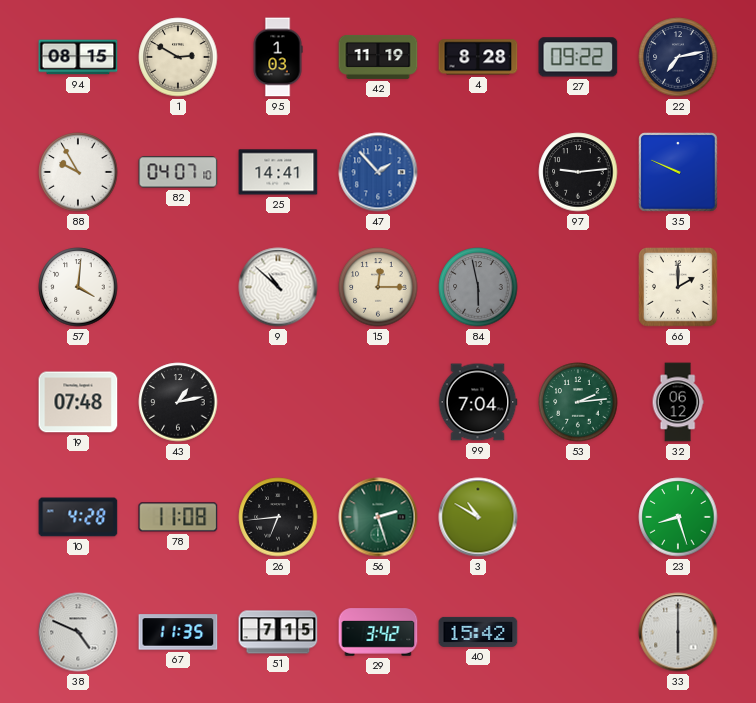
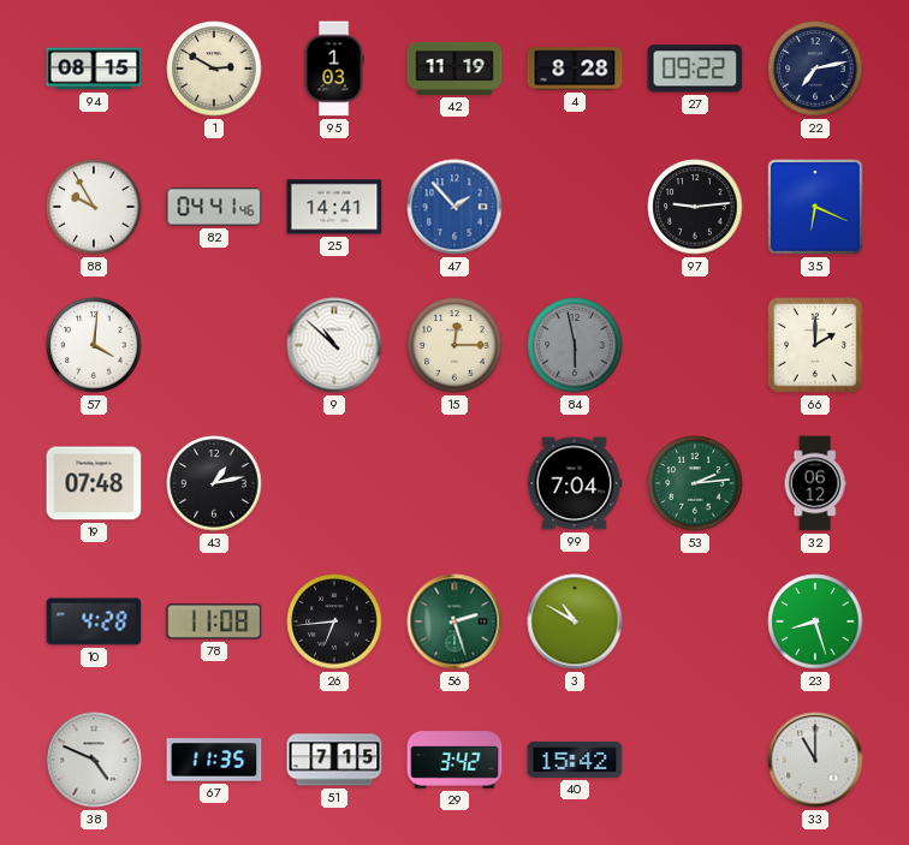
82: 04:07 -> 04:41
35: 9:49 -> 6:19
33: 6:00 -> 11:00
